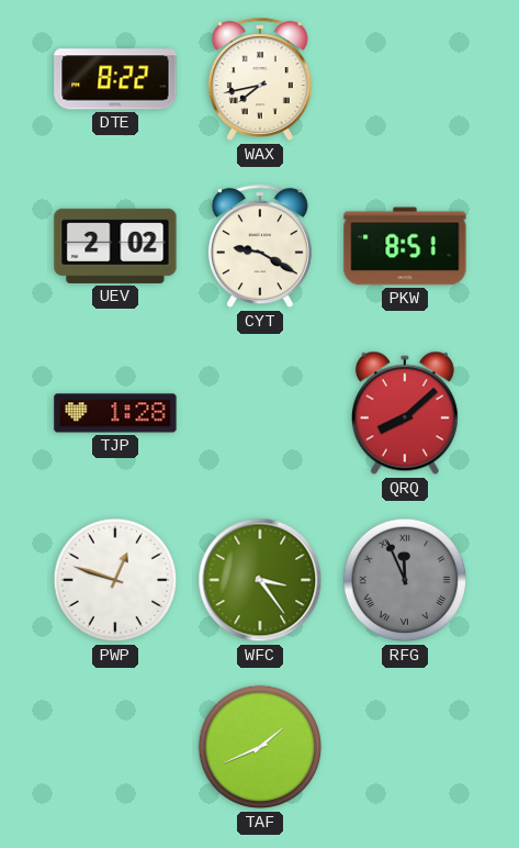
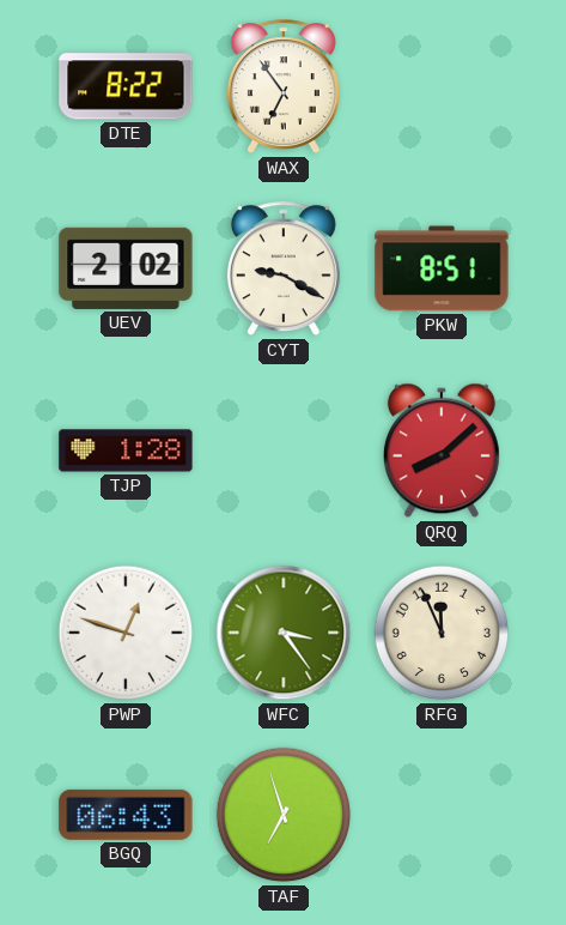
WAX: 7:43 -> 6:54
RFG dial: grey -> cream
RFG numerals: Roman -> Arabic
BGQ: none -> 06:43
TAF: 1:41 -> 6:57
